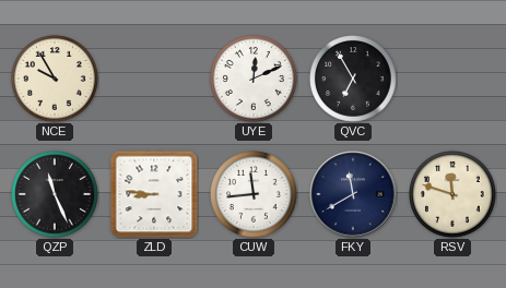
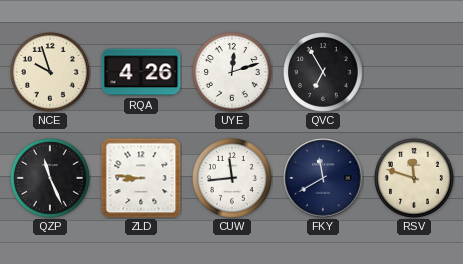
NCE: 9:55 -> 9:57
RQA: none -> 4:26
UYE: 12:11 -> 12:12
